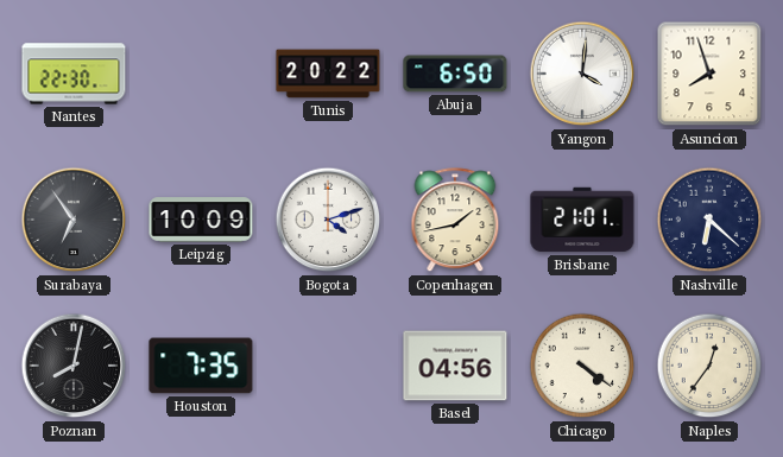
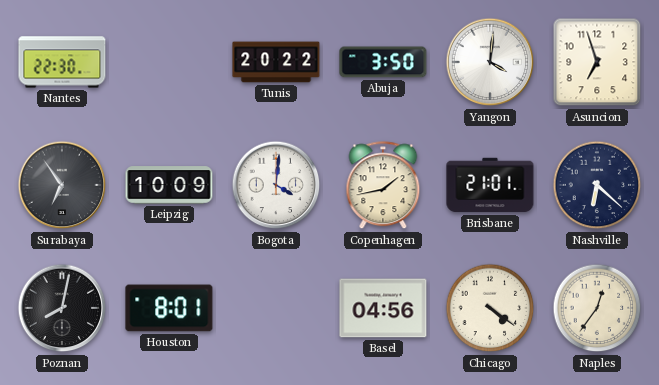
Abuja: 6:50 -> 3:50
Asuncion: 7:57 -> 6:57
Bogota: 4:12 -> 4:01
Houston: 7:35 -> 8:01
